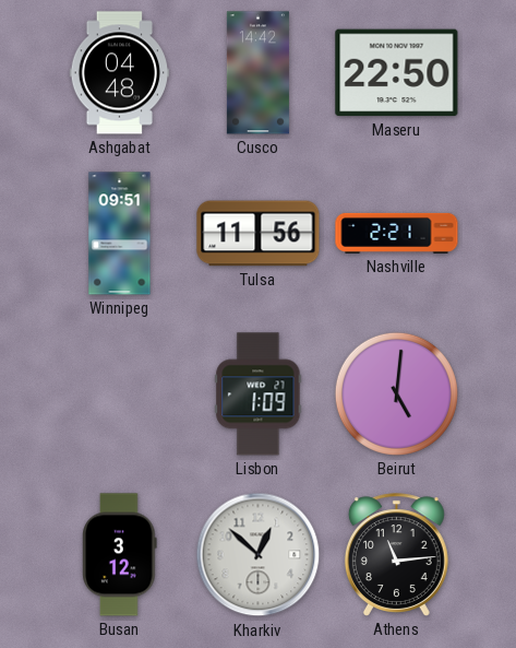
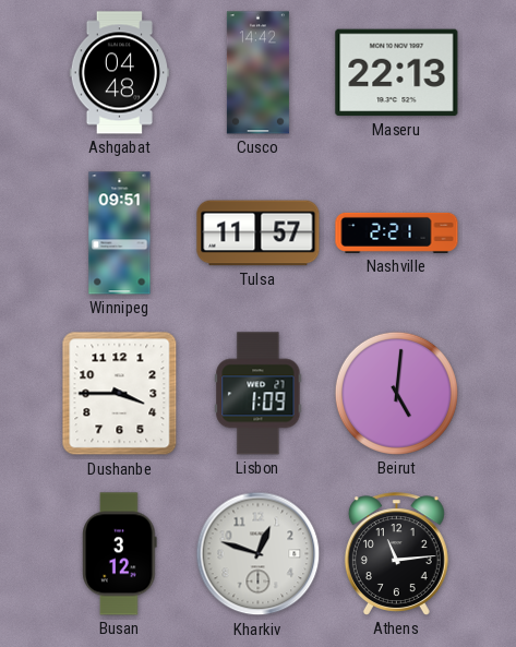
Maseru: 22:50 -> 22:13
Tulsa: 11:56 -> 11:57
Dushanbe: none -> 3:45
Kharkiv: 12:52 -> 12:48
